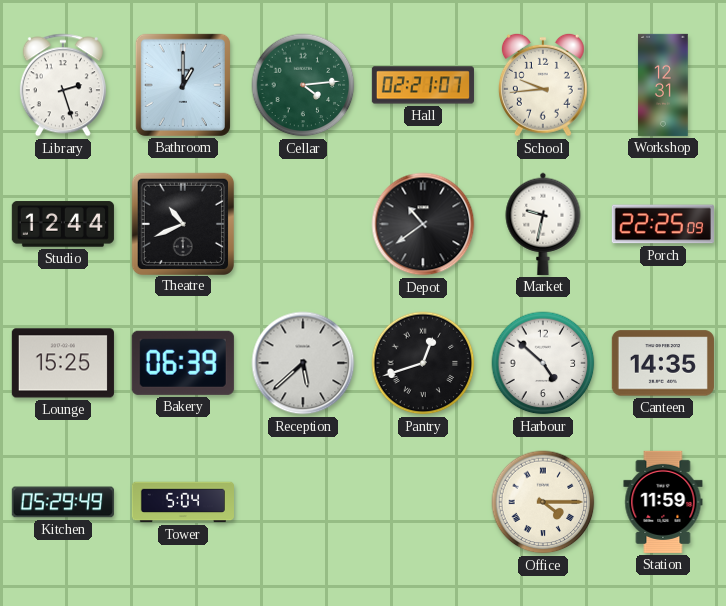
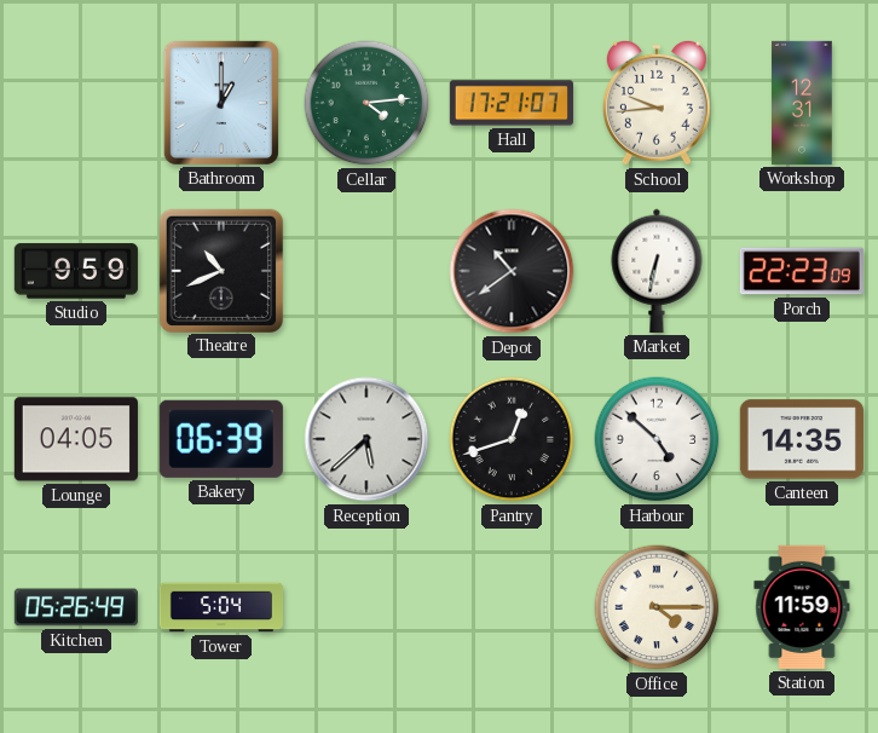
Library: 2:27 -> none
Hall: 02:21 -> 17:21
Studio: 12:44 -> 9:59
Market: 9:32 -> 6:32
Porch: 22:25 -> 22:23
Lounge: 15:25 -> 04:05
Kitchen: 05:29 -> 05:26
